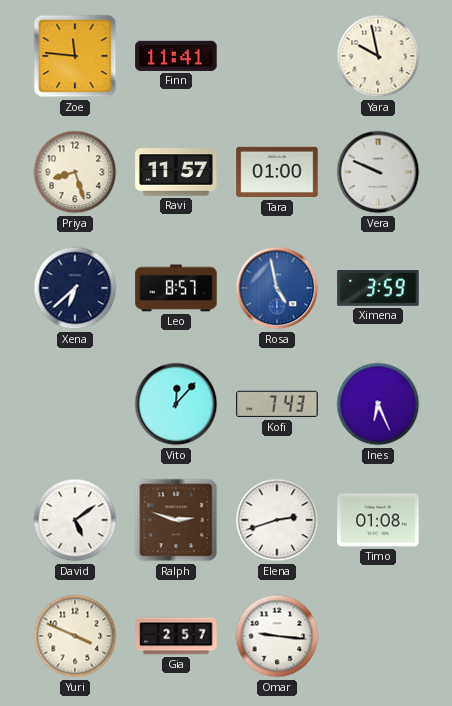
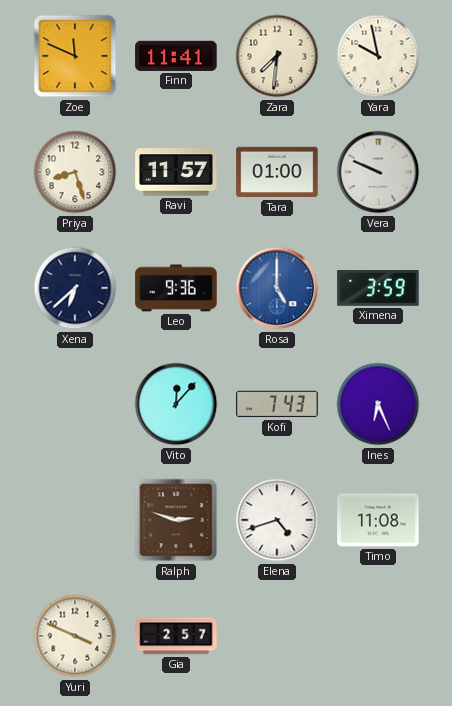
Zoe: 11:46 -> 11:49
Zara: none -> 7:31
Leo: 8:57 -> 9:36
Rosa: 4:58 -> 5:00
David: 5:09 -> none
Elena: 2:42 -> 4:42
Timo: 01:08 -> 11:08
Omar: 9:16 -> none
